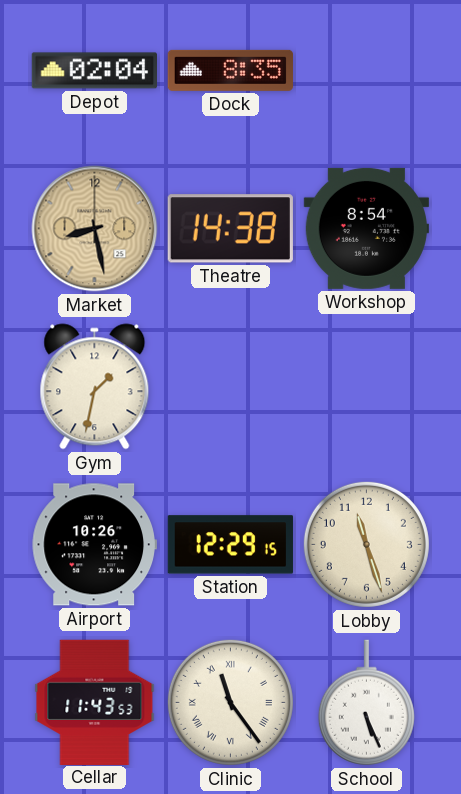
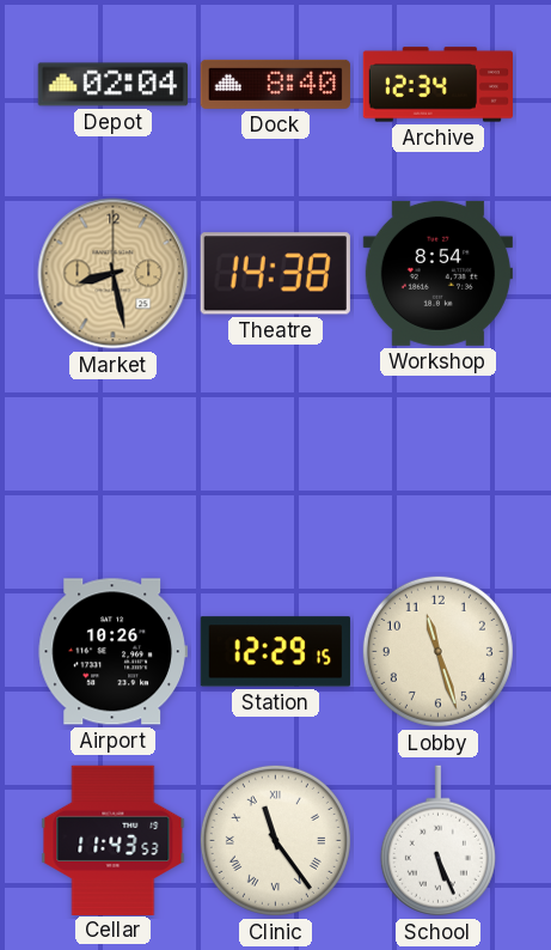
Dock: 8:35 -> 8:40
Archive: none -> 12:34
Gym: 1:32 -> none
